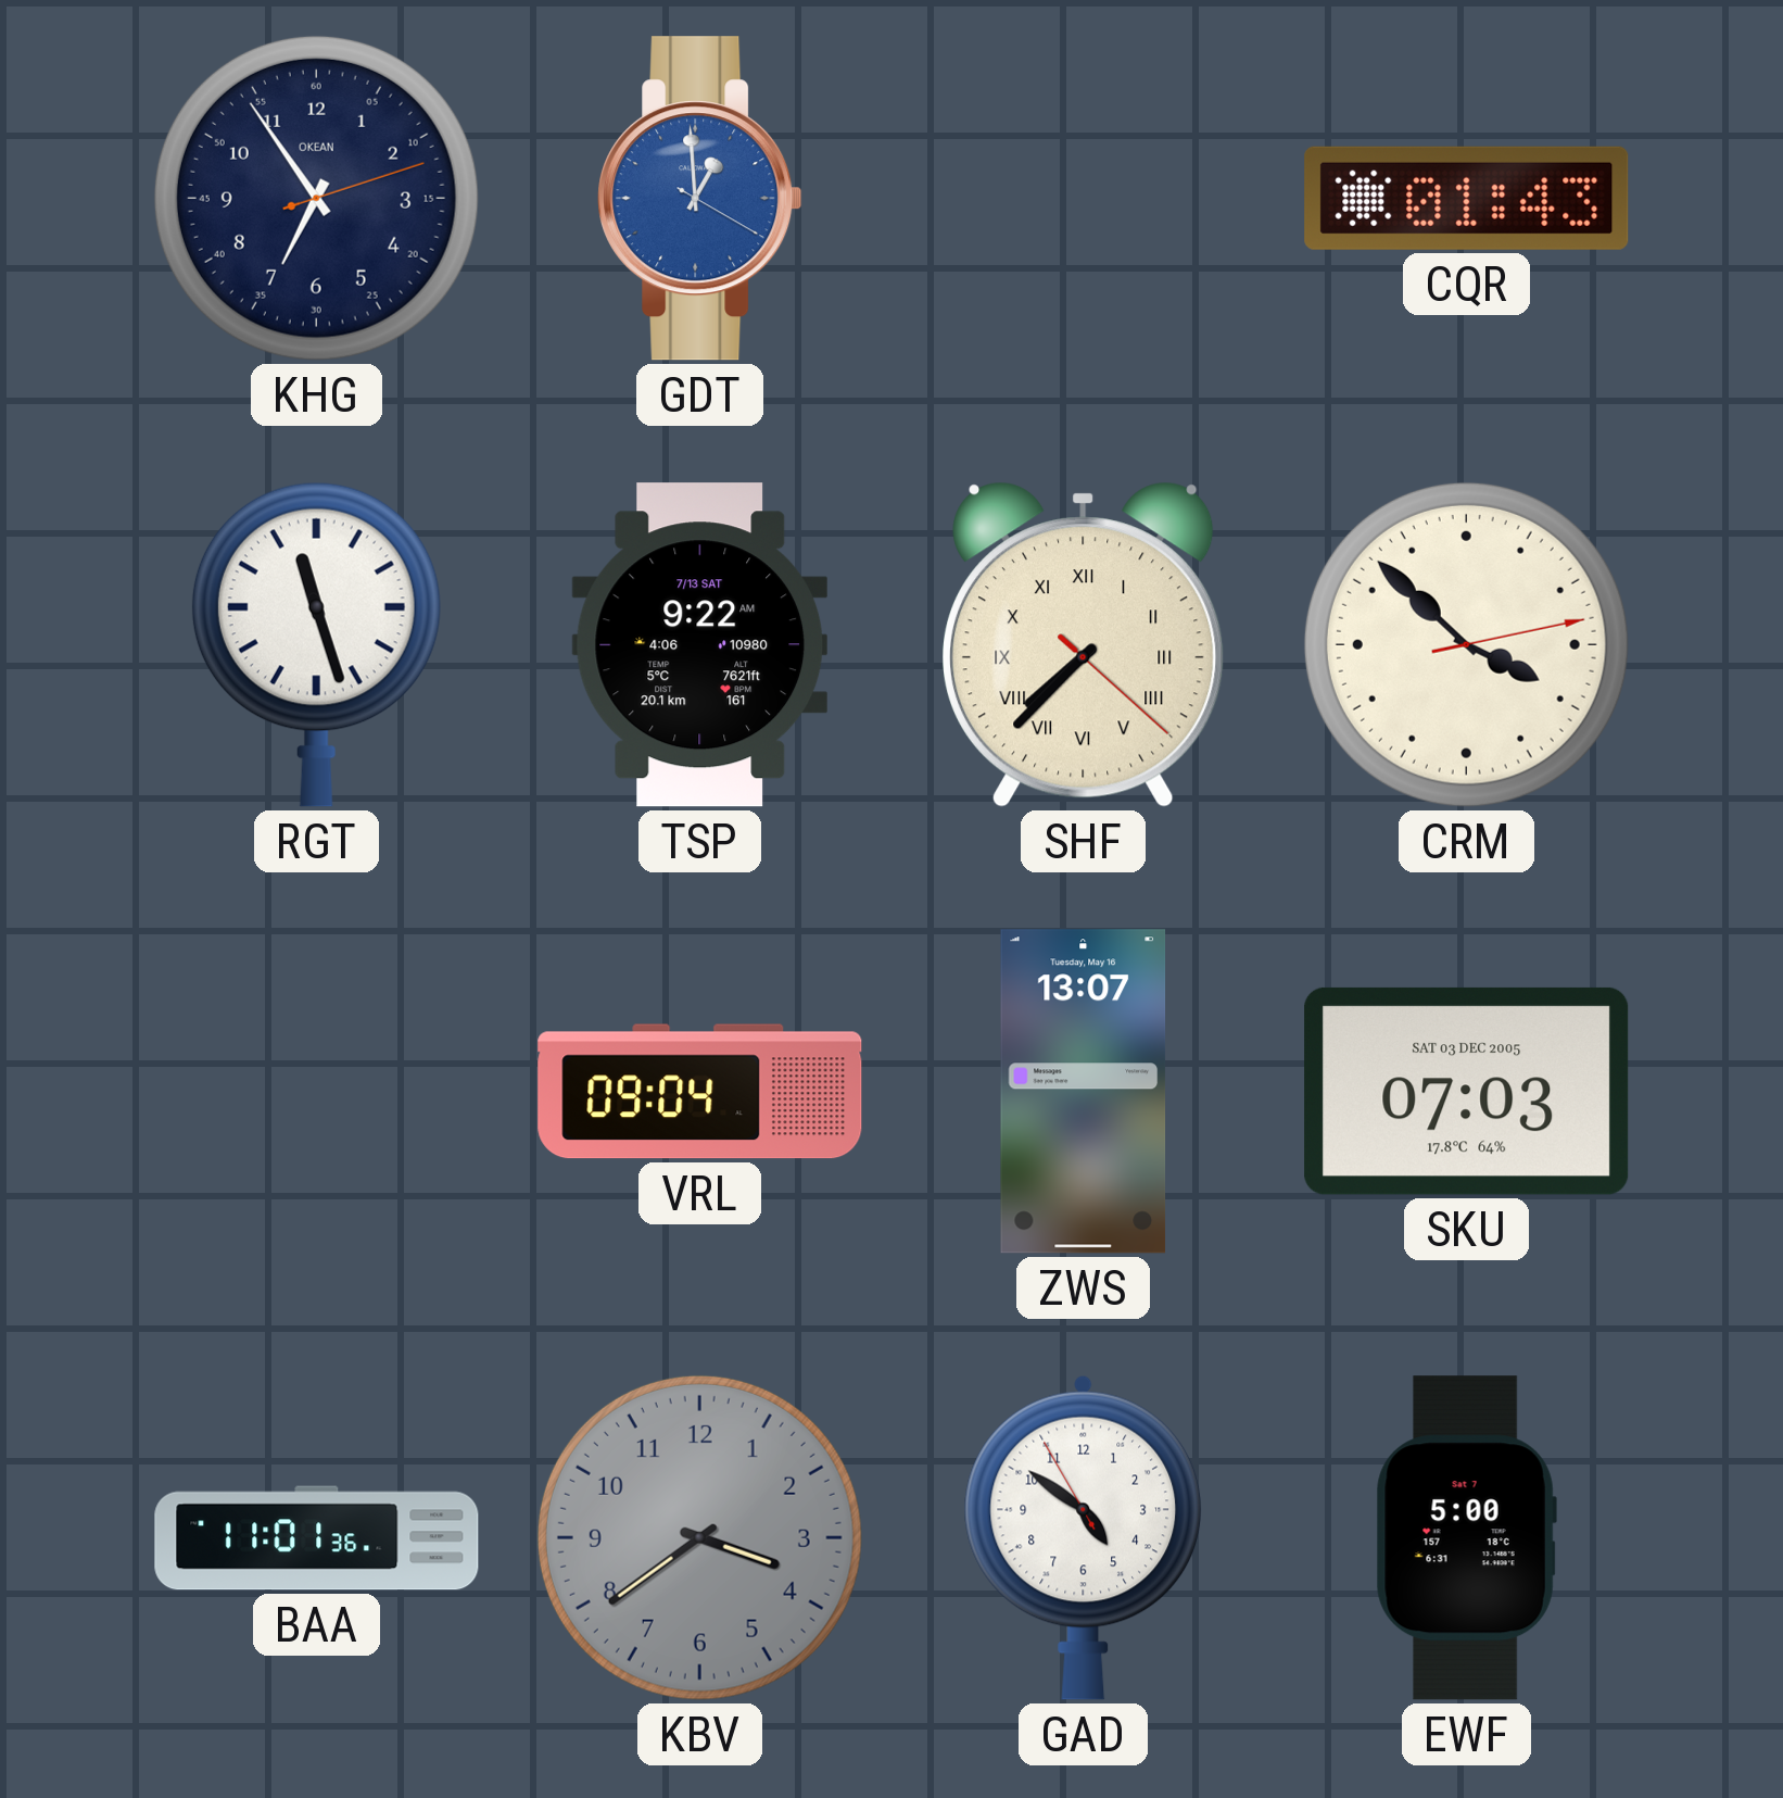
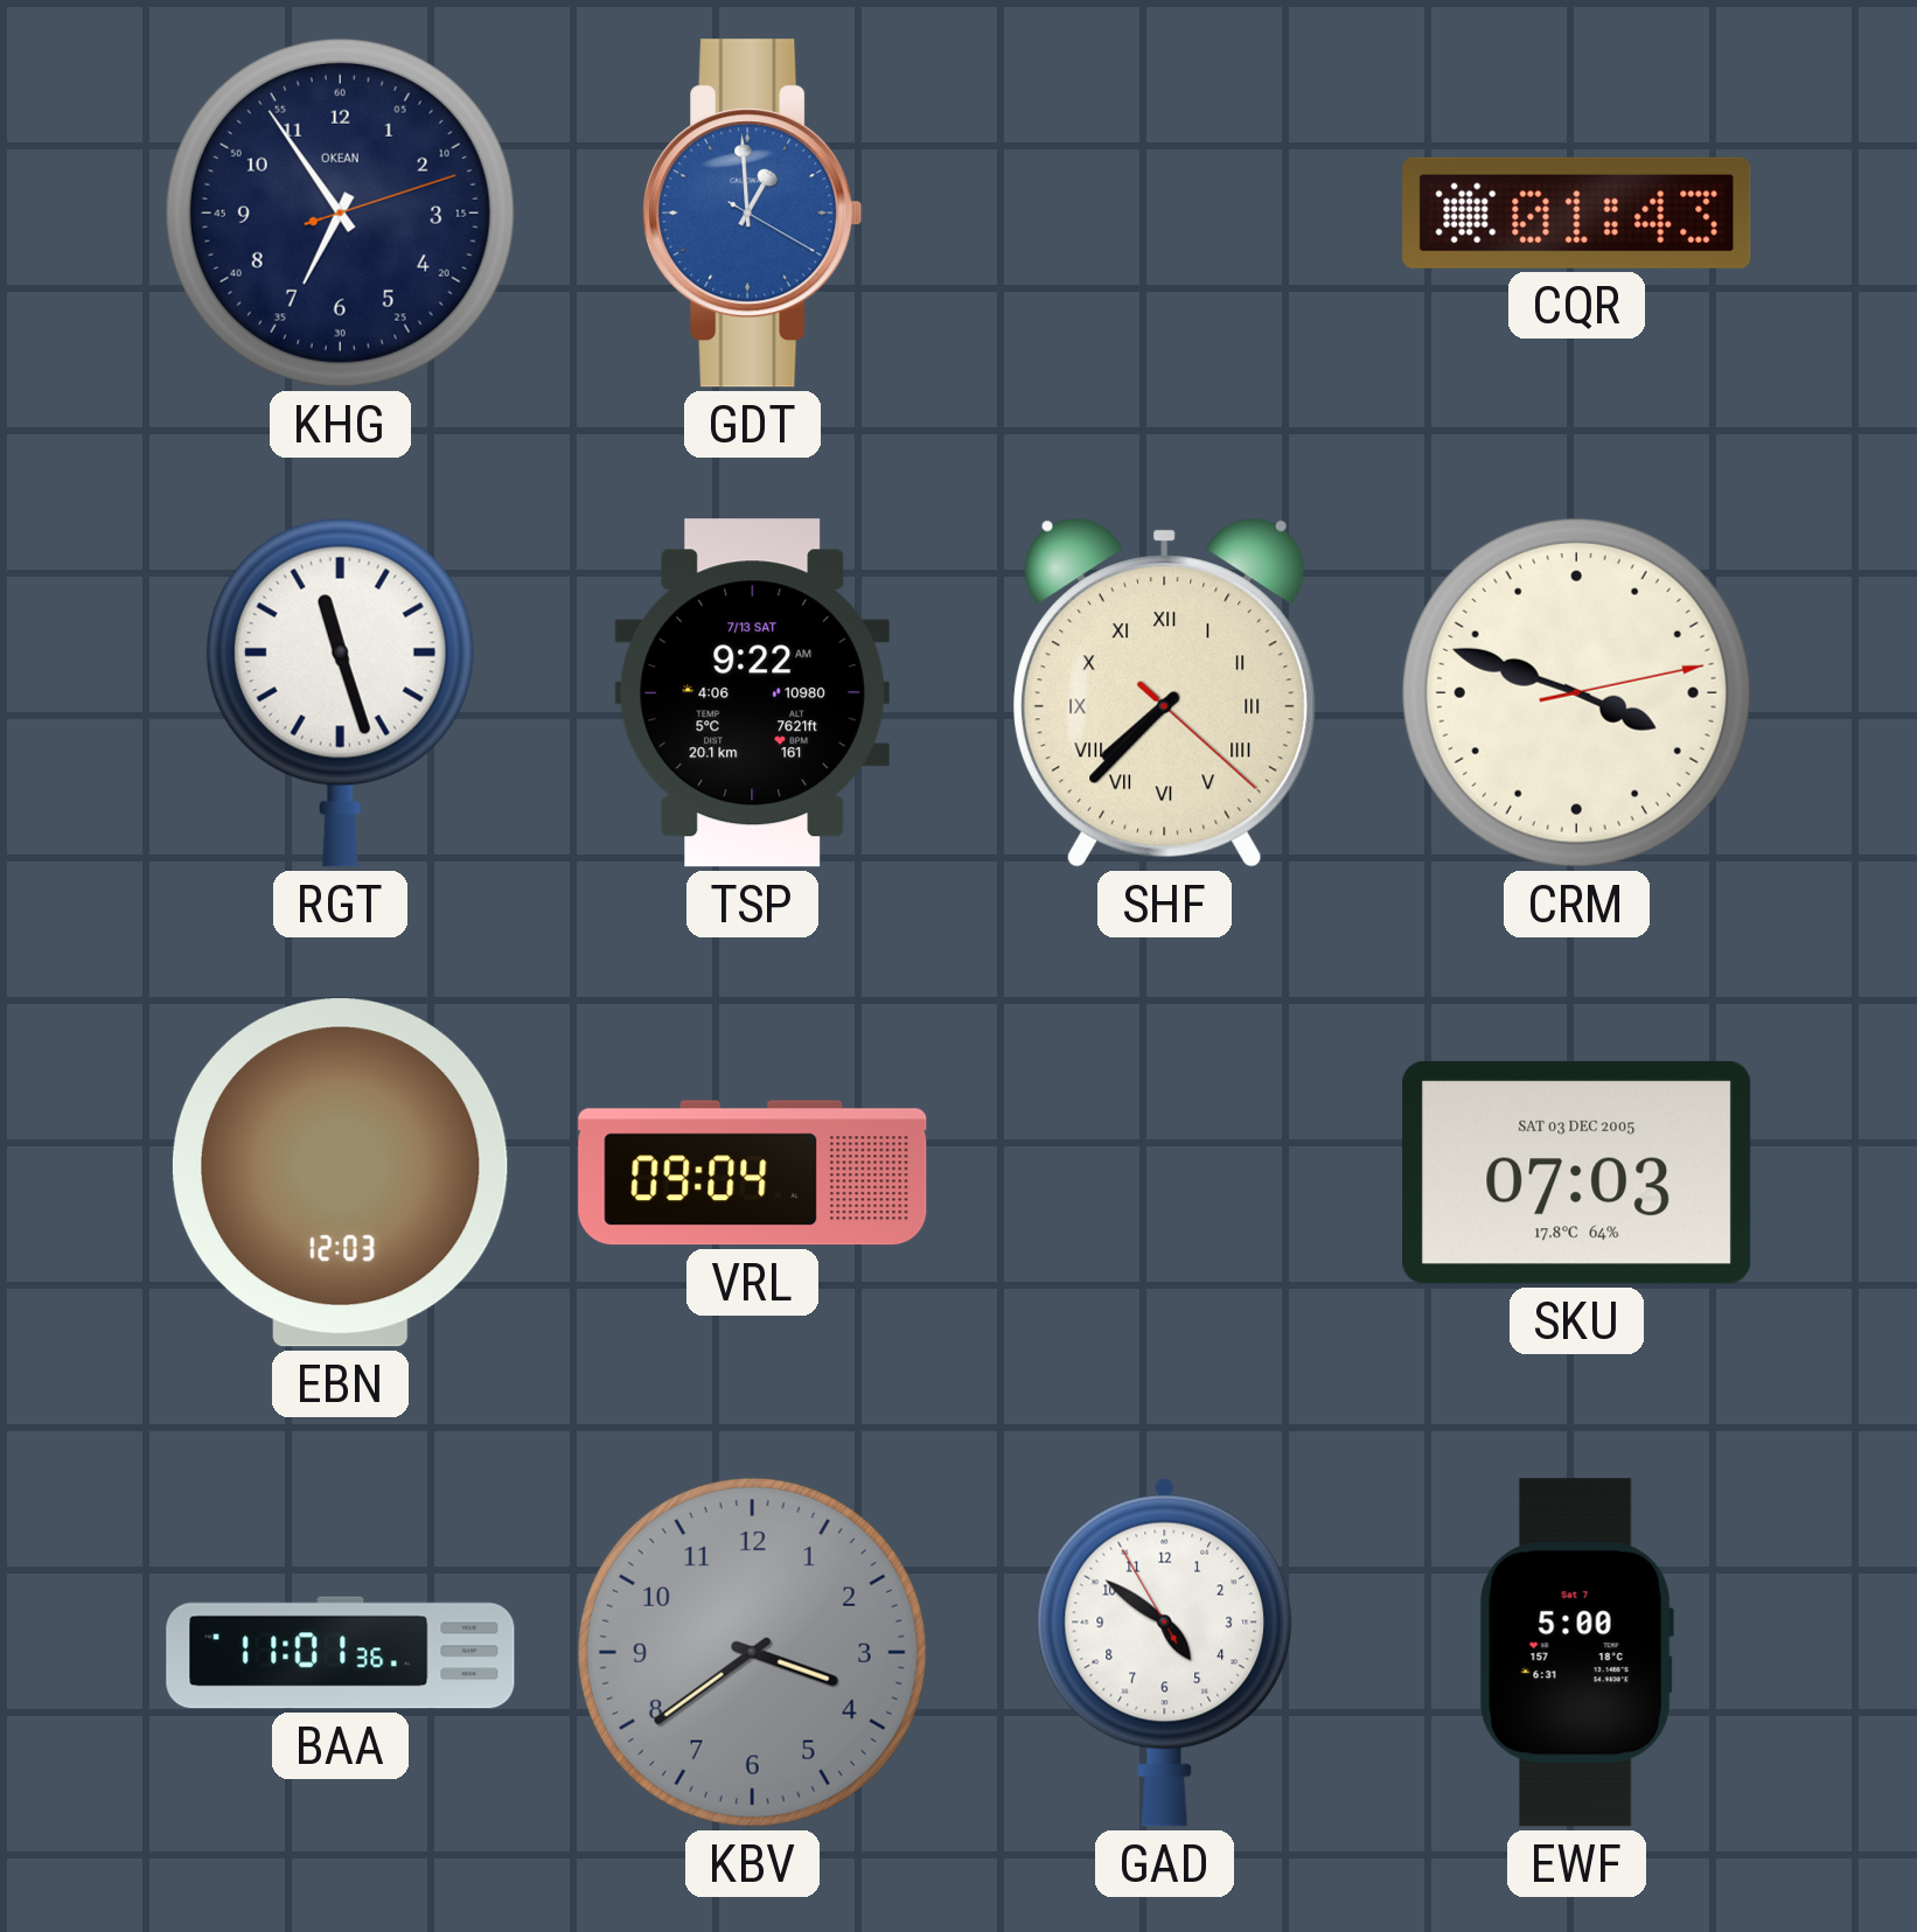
CRM: 3:52 -> 3:48
EBN: none -> 12:03
ZWS: 13:07 -> none
